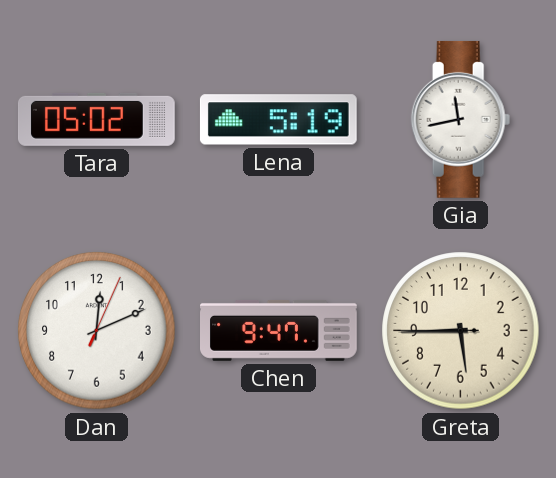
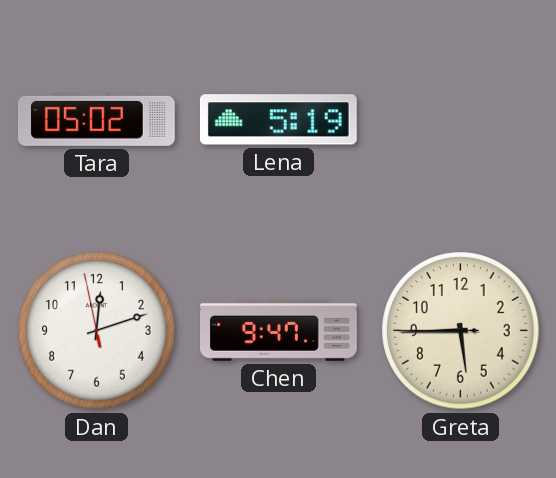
Gia: 11:43 -> none
Dan: 12:11:04 -> 12:11:58
